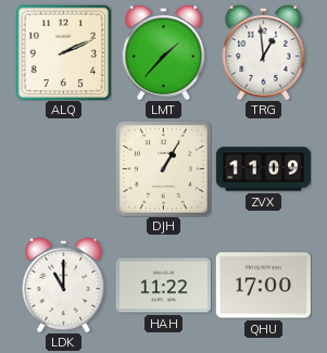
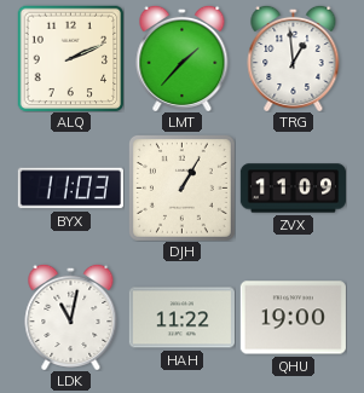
BYX: none -> 11:03
LDK: 11:00 -> 11:02
QHU: 17:00 -> 19:00
